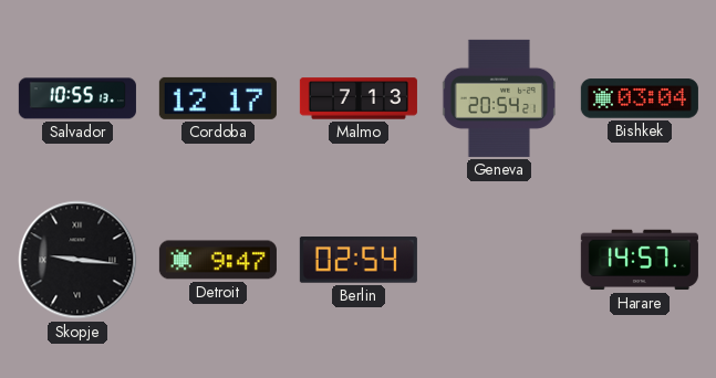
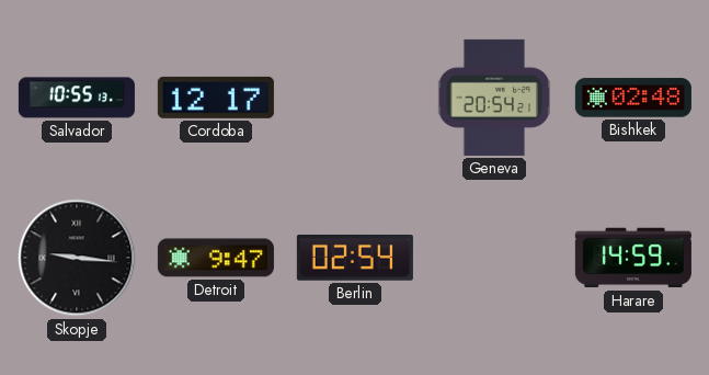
Malmo: 7:13 -> none
Bishkek: 03:04 -> 02:48
Harare: 14:57 -> 14:59
